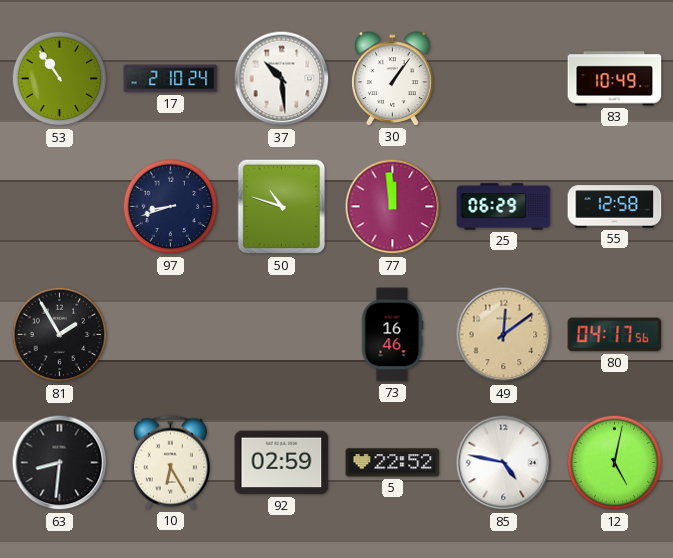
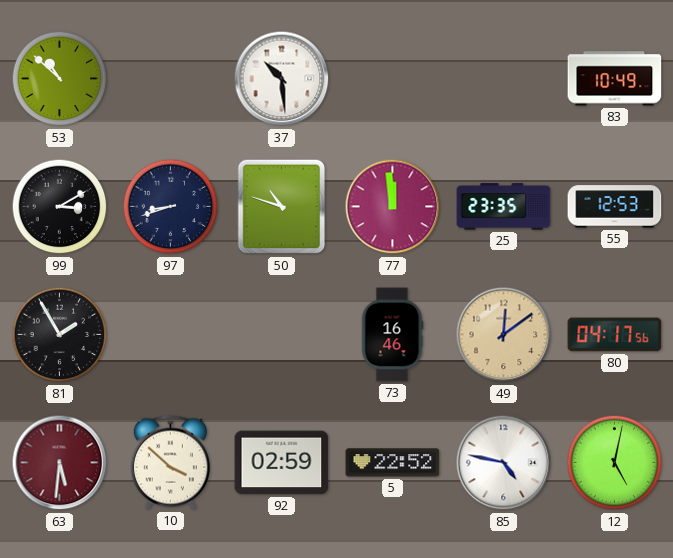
53: 10:54 -> 10:52
17: 2:10 -> none
30: 1:06 -> none
99: none -> 3:10
25: 06:29 -> 23:35
55: 12:58 -> 12:53
63: 8:31 -> 5:31
63 dial: black -> burgundy
10: 6:25 -> 3:52
